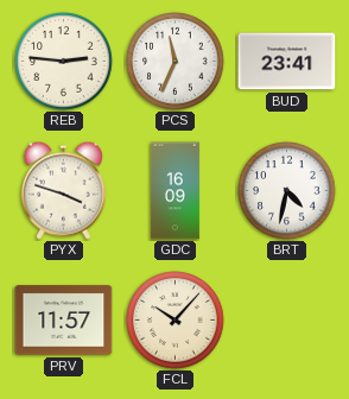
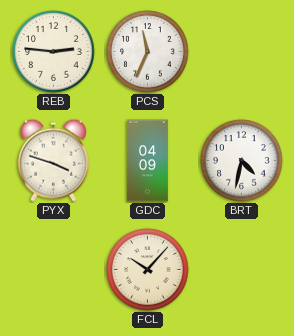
BUD: 23:41 -> none
GDC: 16:09 -> 04:09
PRV: 11:57 -> none
